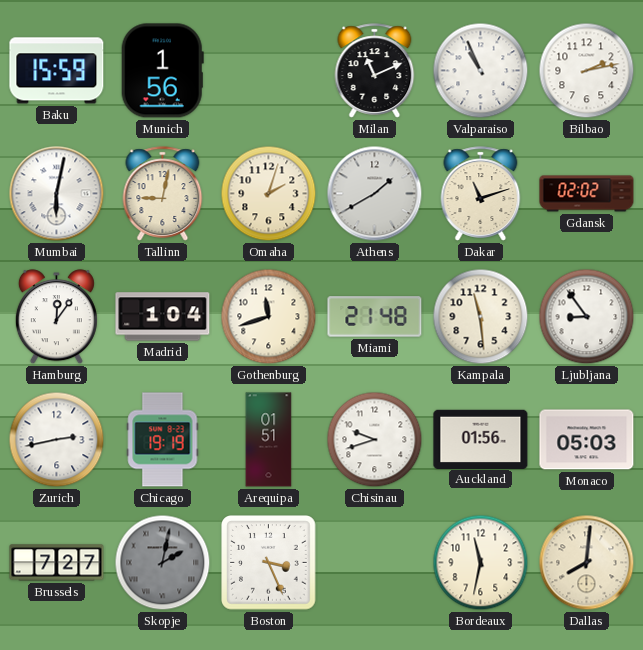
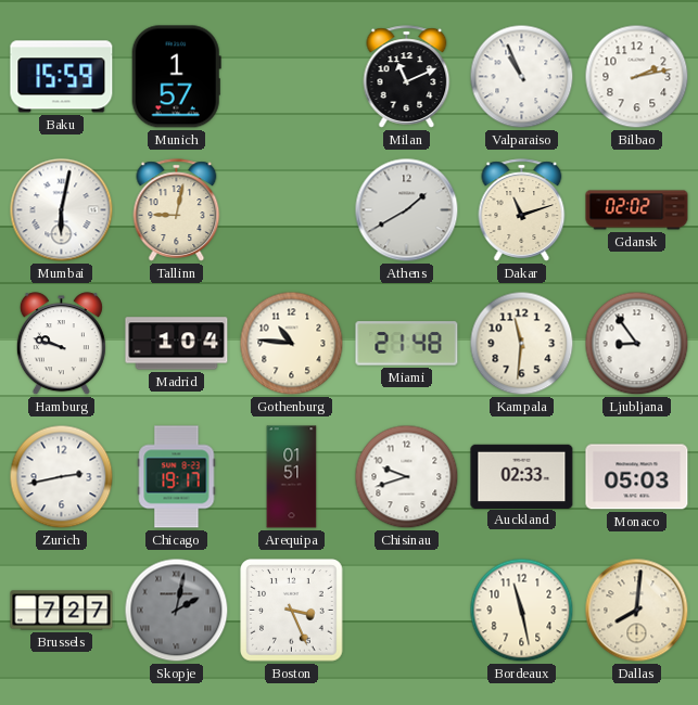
Munich: 1:56 -> 1:57
Omaha: 2:03 -> none
Hamburg: 12:06 -> 9:48
Gothenburg: 11:42 -> 10:46
Kampala: 11:29 -> 11:31
Chicago: 19:19 -> 19:17
Auckland: 01:56 -> 02:33
Bordeaux: 11:32 -> 11:28
